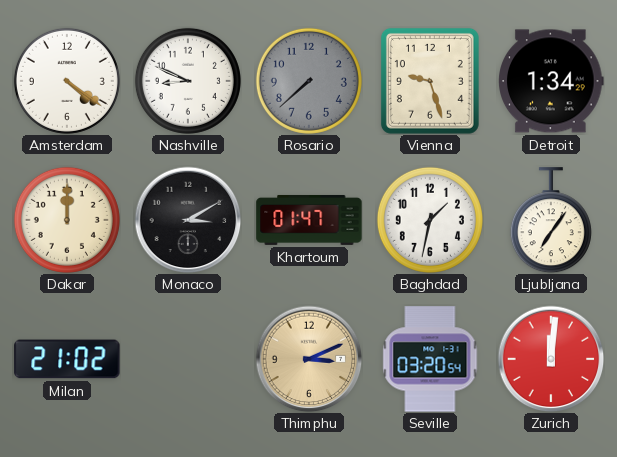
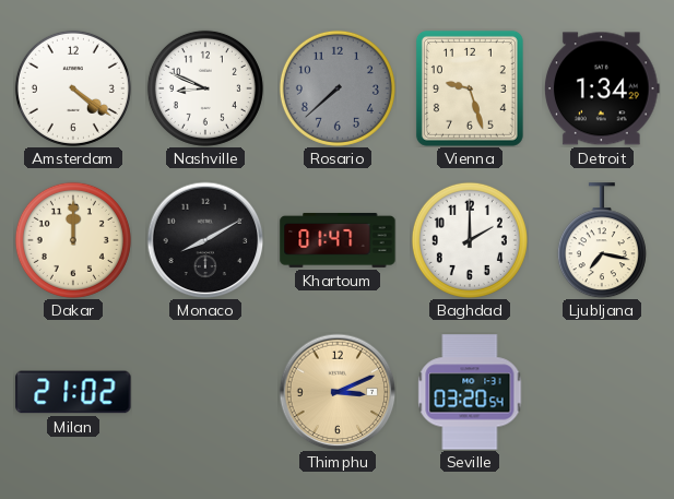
Monaco: 3:10 -> 8:10
Baghdad: 1:32 -> 2:00
Ljubljana: 7:06 -> 7:17
Zurich: 12:01 -> none
